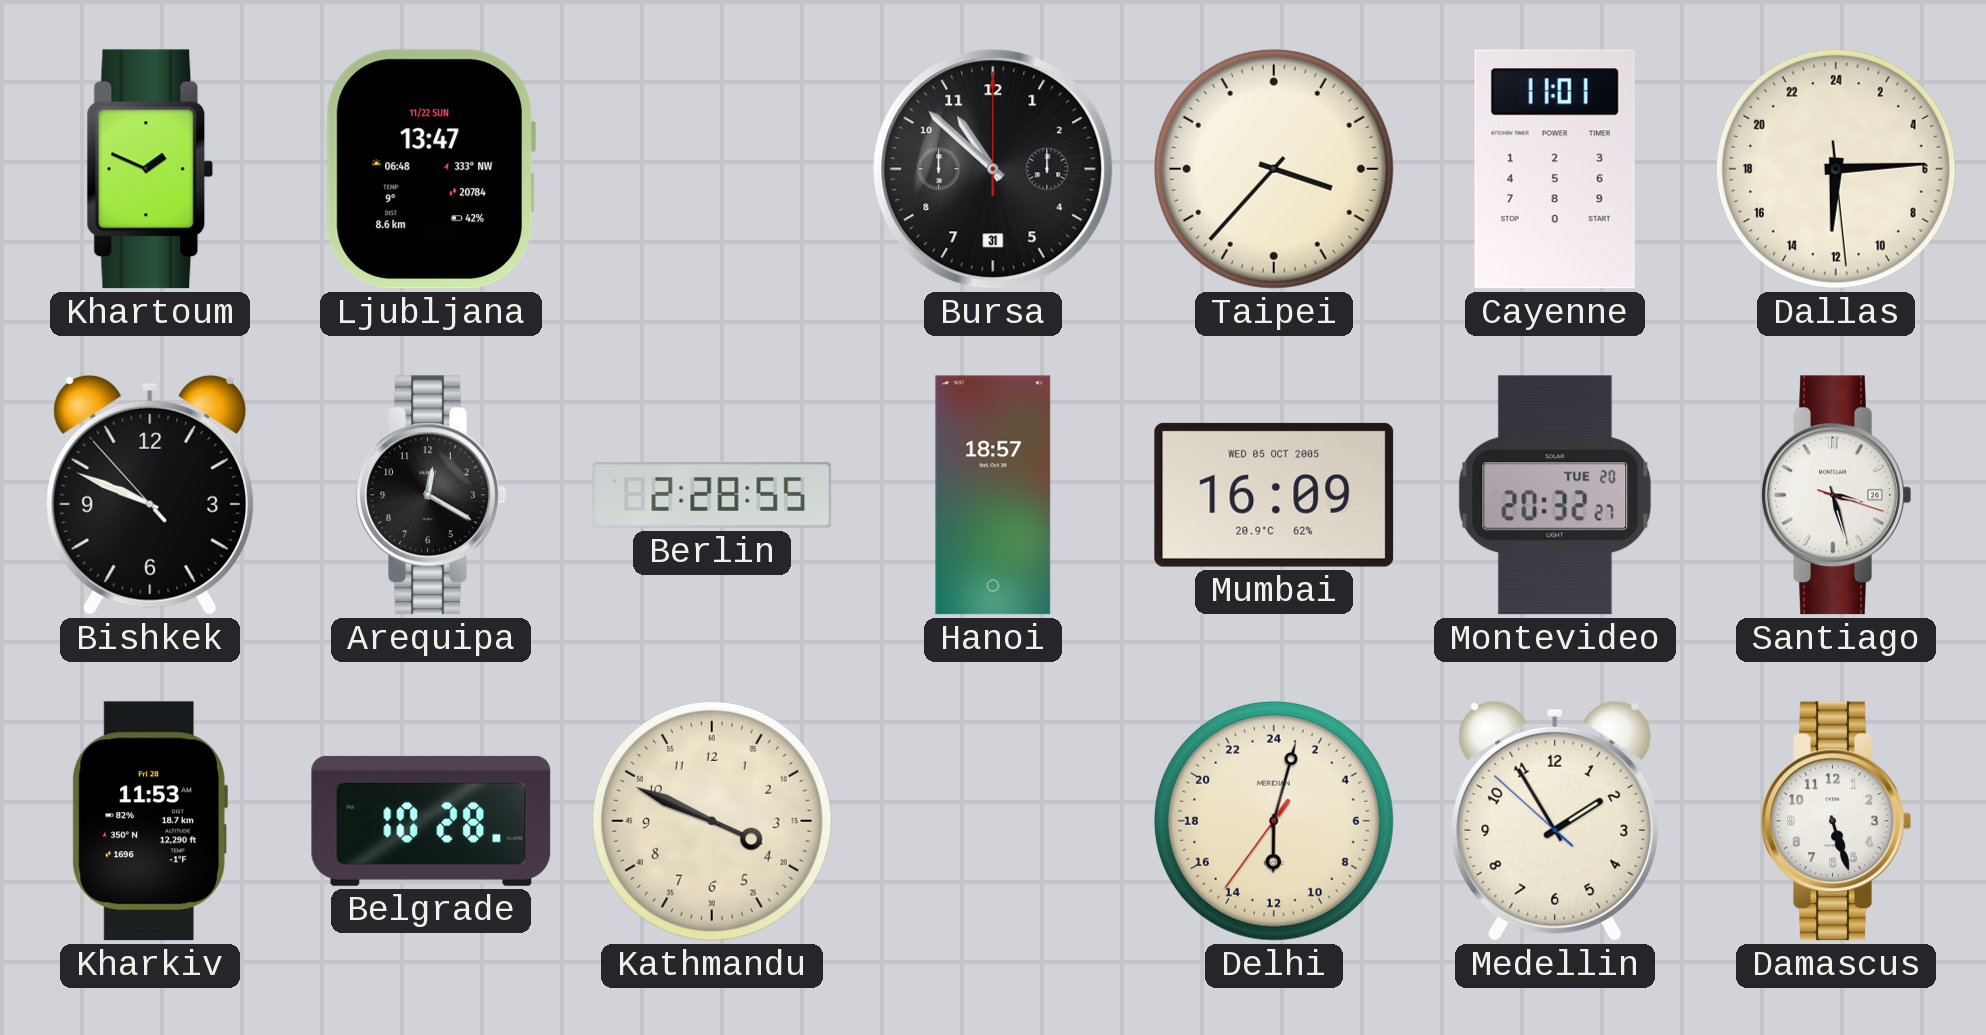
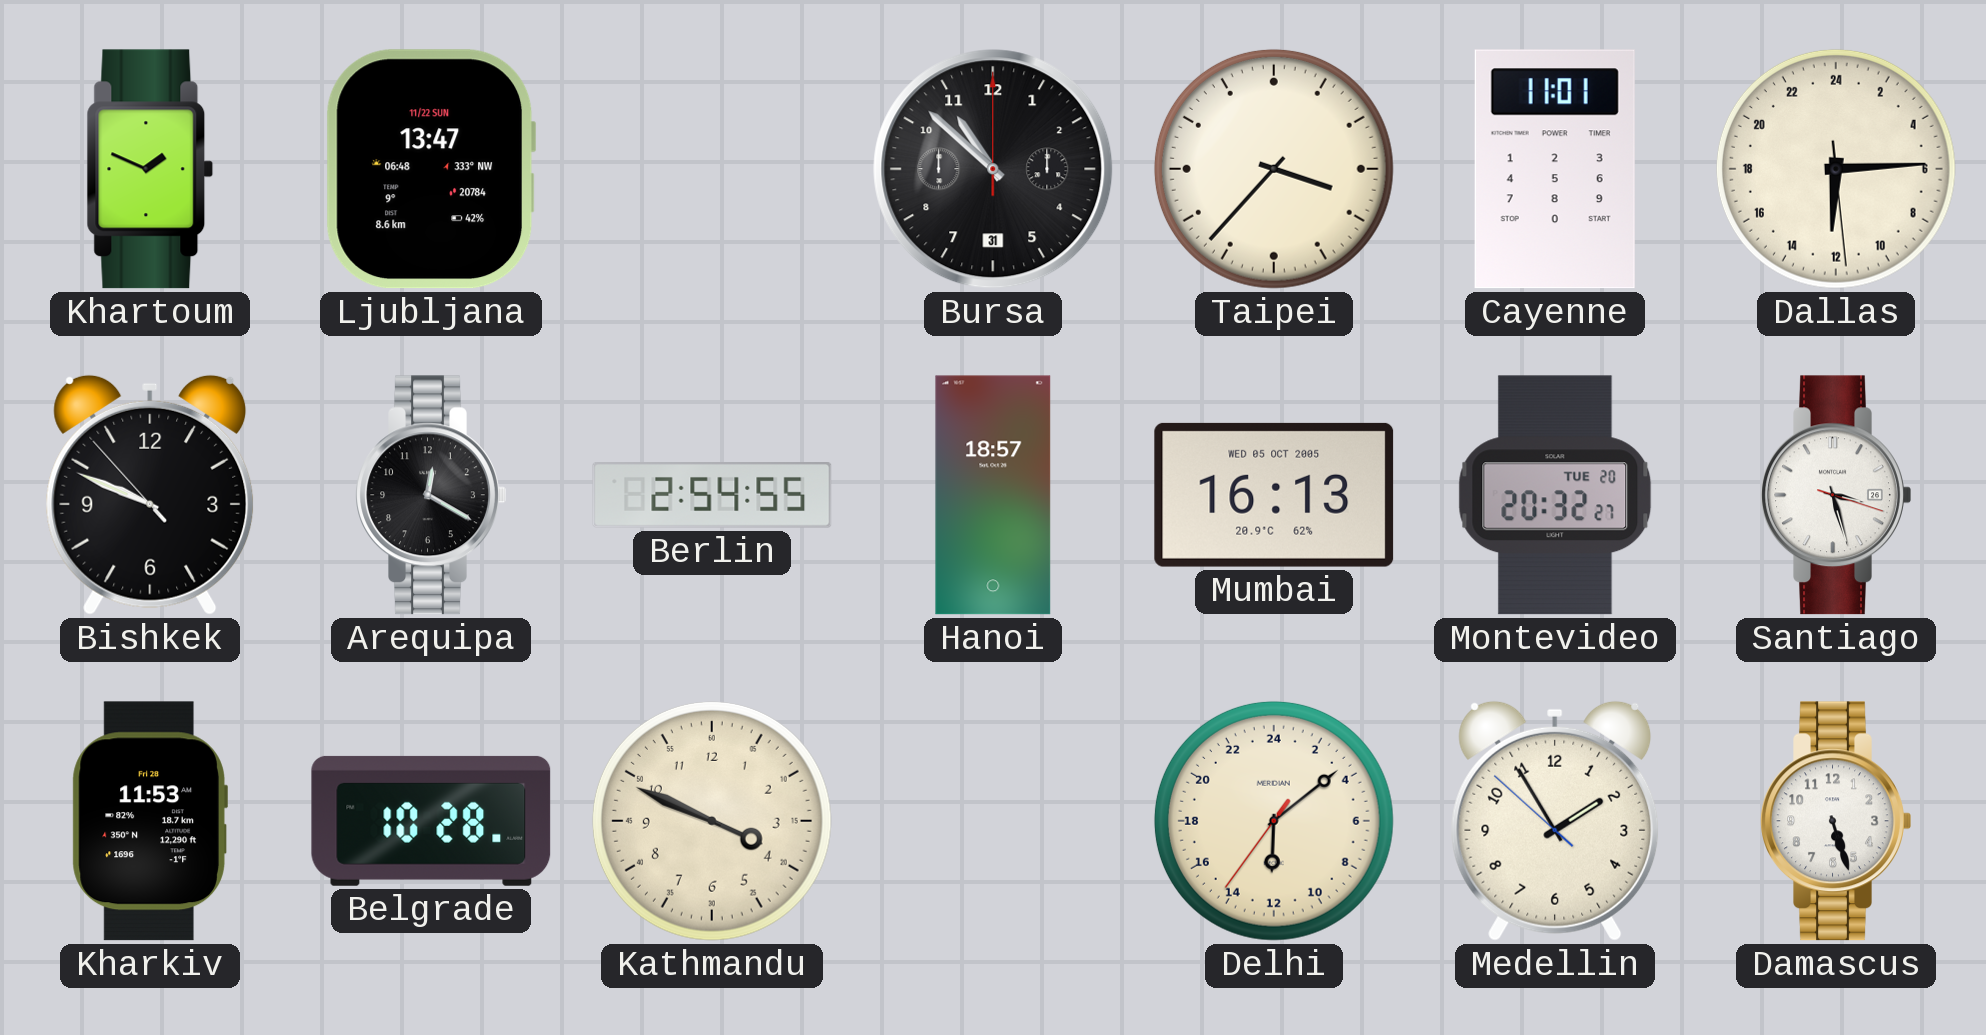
Berlin: 2:28 -> 2:54
Mumbai: 16:09 -> 16:13
Delhi: 12:02 -> 12:08
